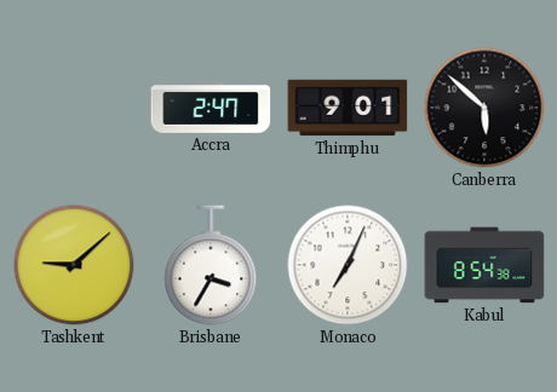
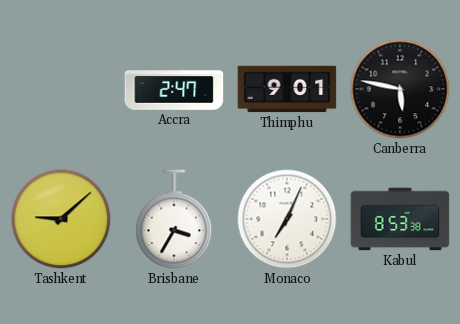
Canberra: 5:52 -> 5:47
Kabul: 8:54 -> 8:53
